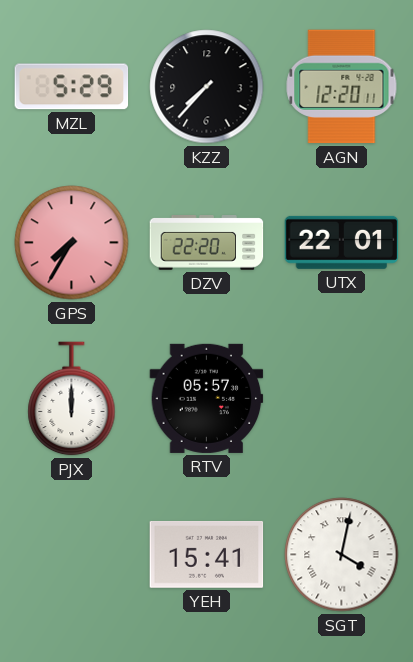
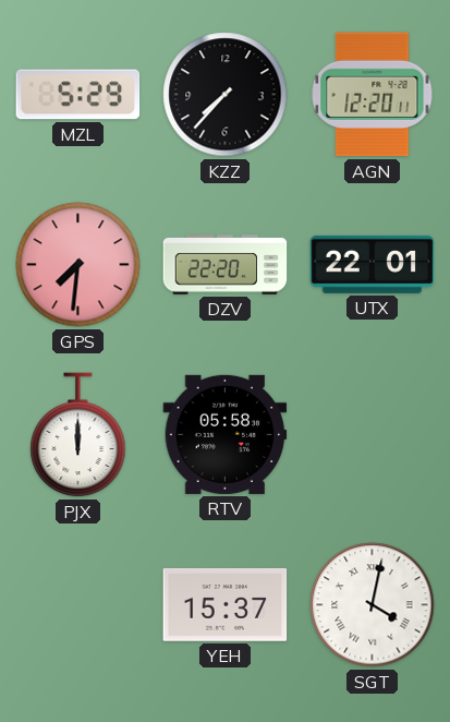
GPS: 7:35 -> 7:31
RTV: 05:57 -> 05:58
YEH: 15:41 -> 15:37
